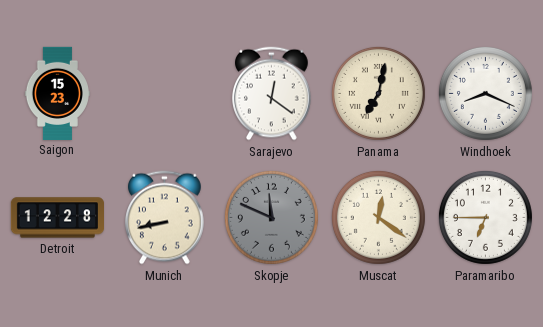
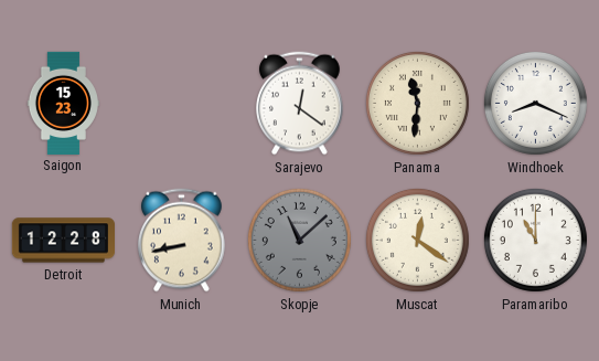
Panama: 7:02 -> 11:31
Skopje: 11:49 -> 11:08
Paramaribo: 6:45 -> 11:00
